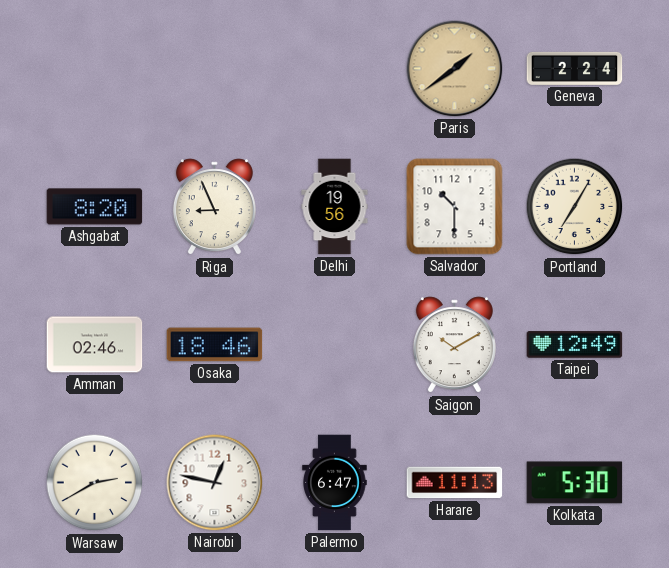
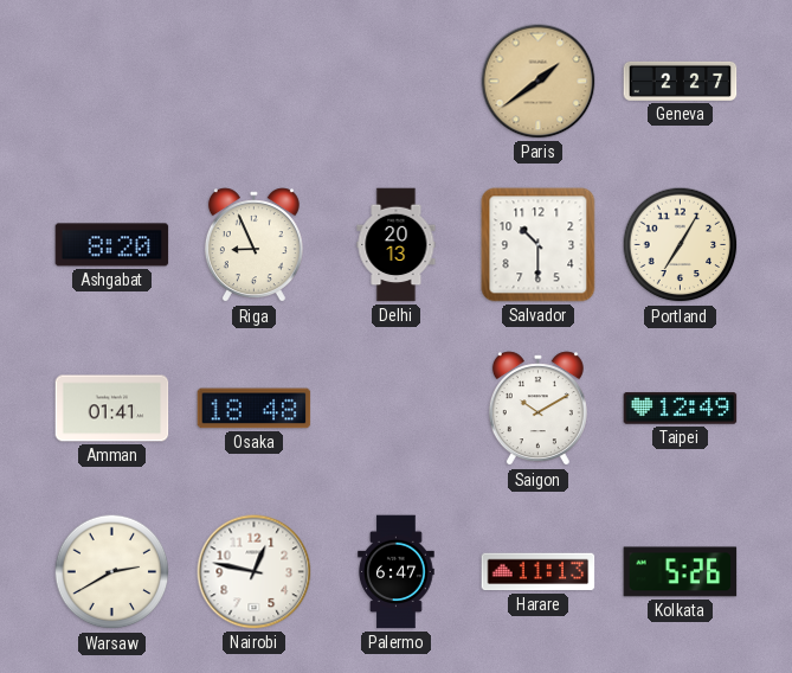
Geneva: 2:24 -> 2:27
Delhi: 19:56 -> 20:13
Amman: 02:46 -> 01:41
Osaka: 18:46 -> 18:48
Kolkata: 5:30 -> 5:26
